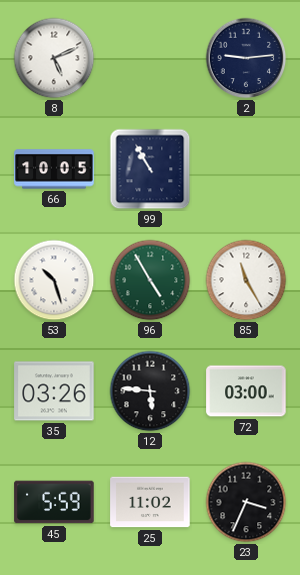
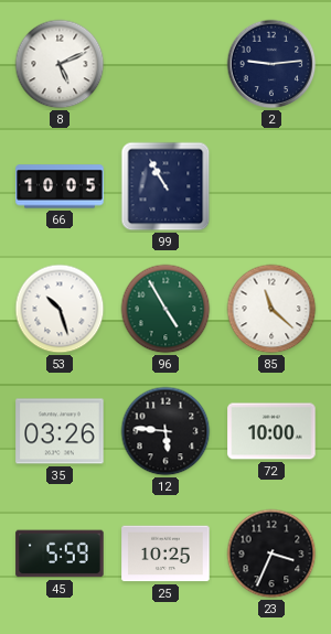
85: 11:25 -> 11:22
72: 03:00 -> 10:00
25: 11:02 -> 10:25
